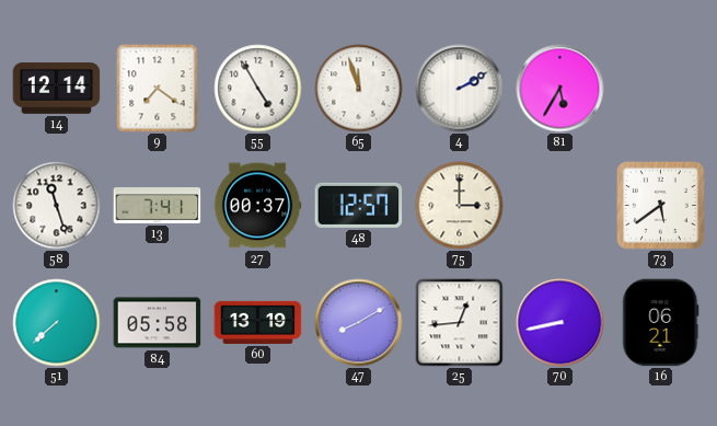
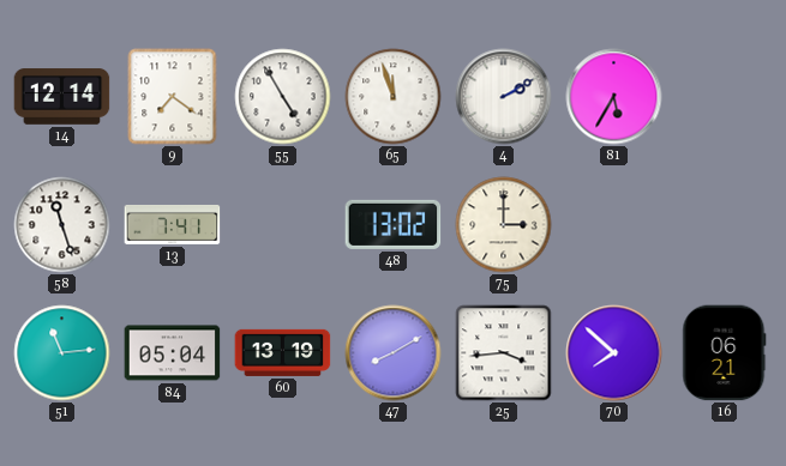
27: 00:37 -> none
48: 12:57 -> 13:02
73: 5:39 -> none
51: 7:38 -> 11:14
84: 05:58 -> 05:04
25: 12:44 -> 3:44
70: 8:43 -> 7:52
